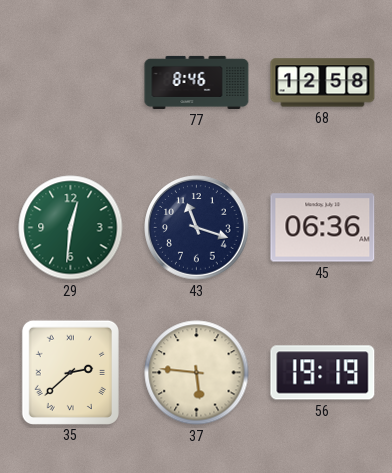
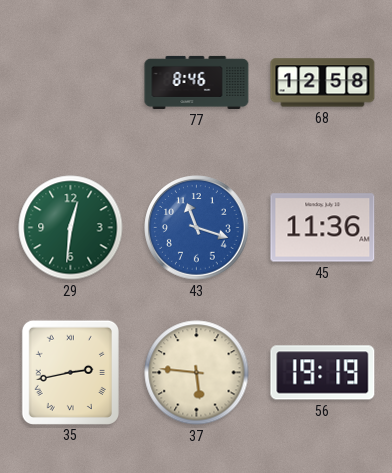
43 dial: navy -> blue
45: 06:36 -> 11:36
35: 2:38 -> 2:43
